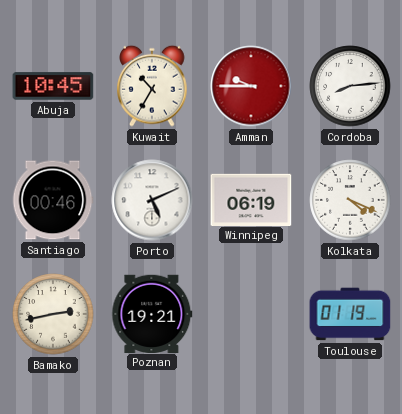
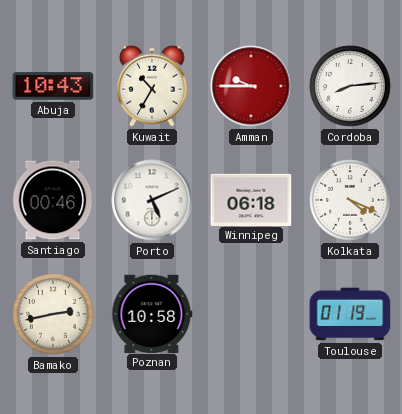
Abuja: 10:45 -> 10:43
Winnipeg: 06:19 -> 06:18
Poznan: 19:21 -> 10:58
